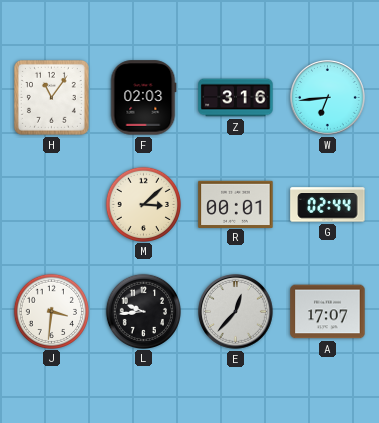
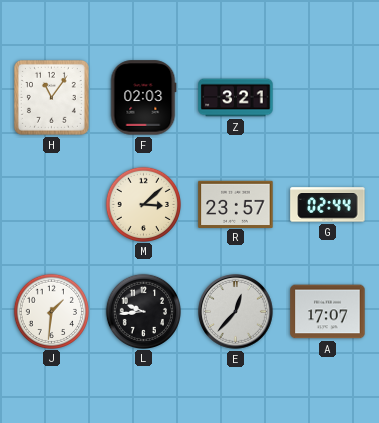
Z: 3:16 -> 3:21
W: 6:44 -> none
R: 00:01 -> 23:57
J: 3:31 -> 1:31
